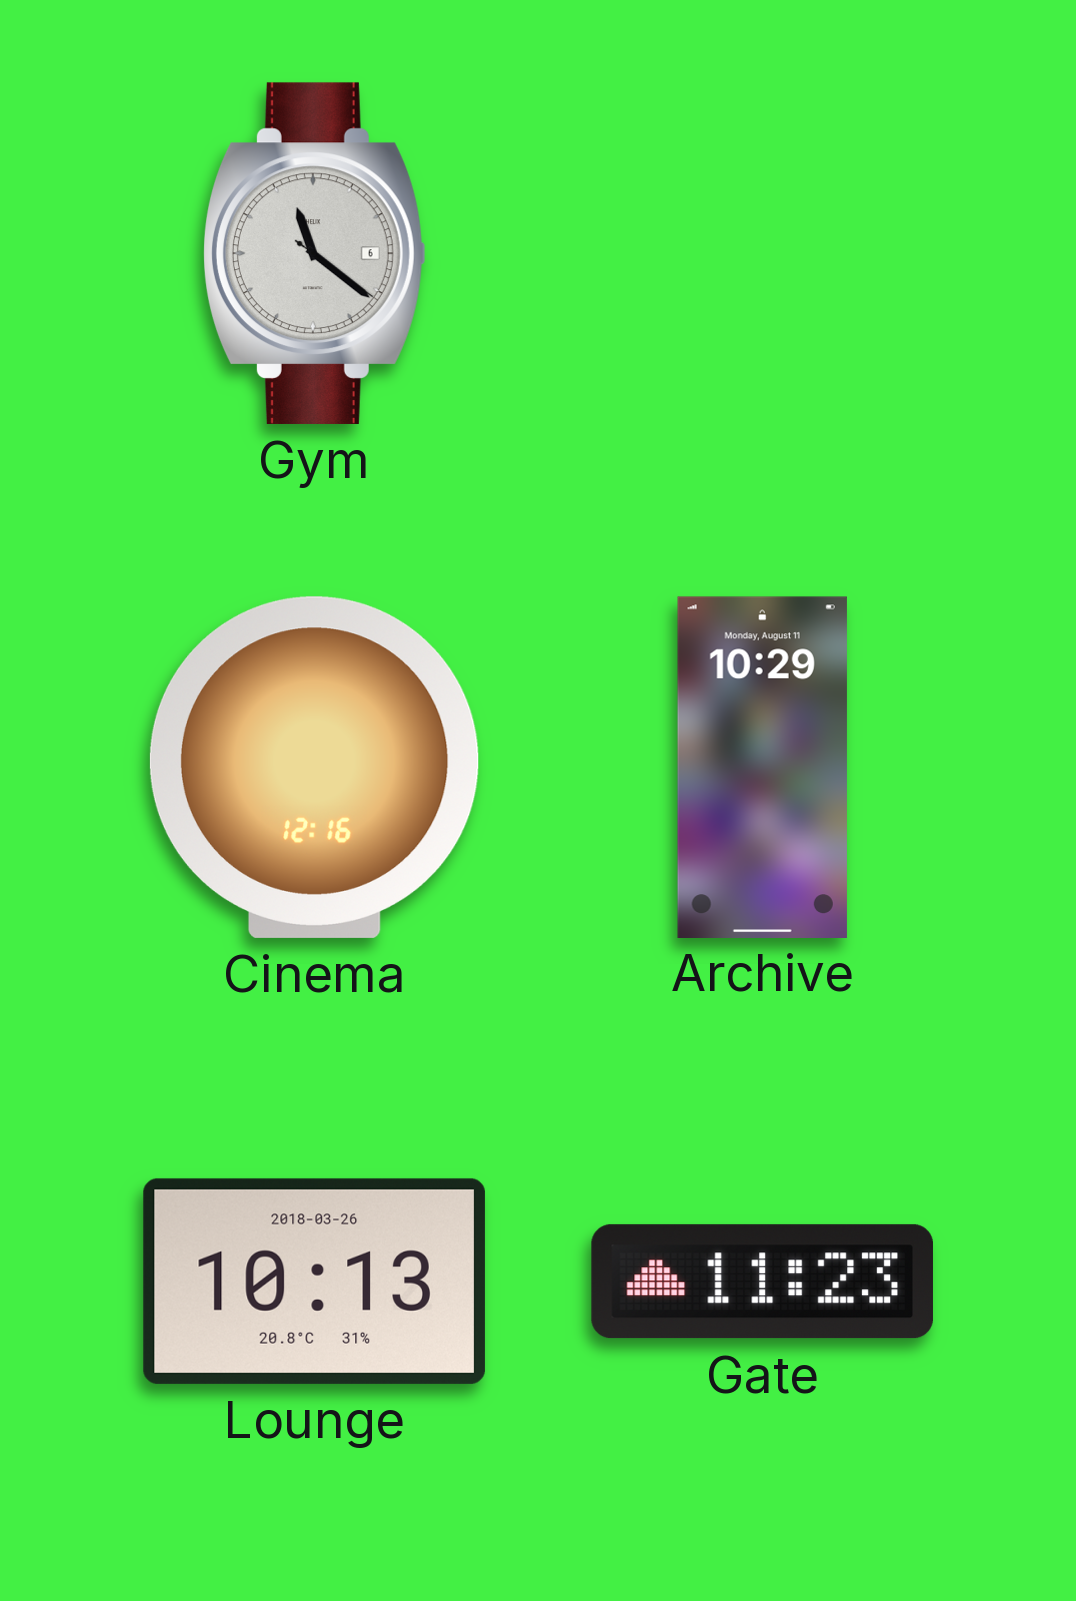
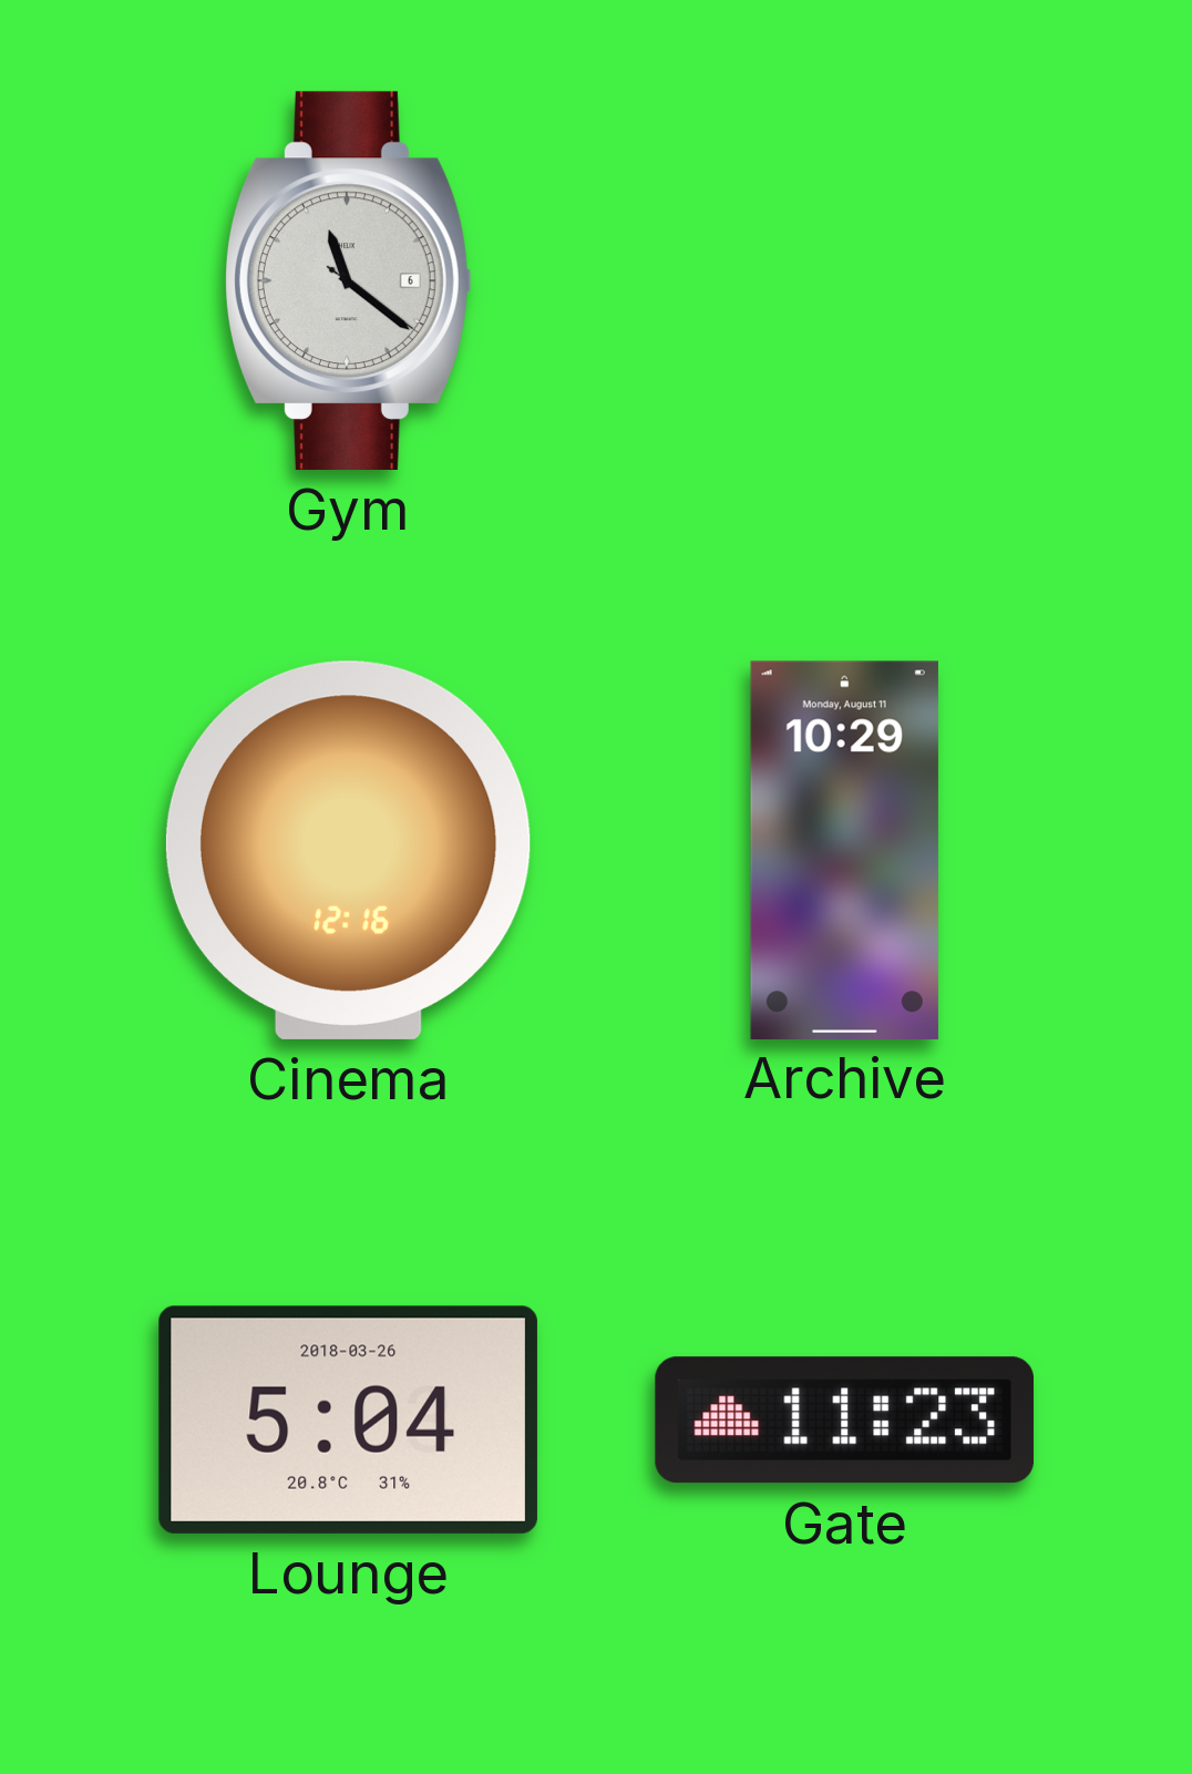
Lounge: 10:13 -> 5:04
